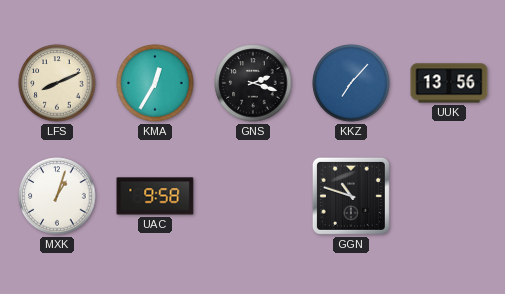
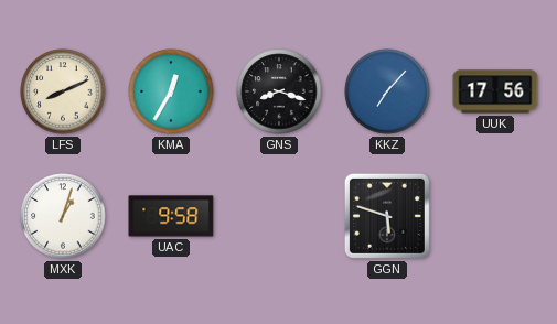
GNS: 2:18 -> 8:18
UUK: 13:56 -> 17:56
GGN: 10:48 -> 5:48
